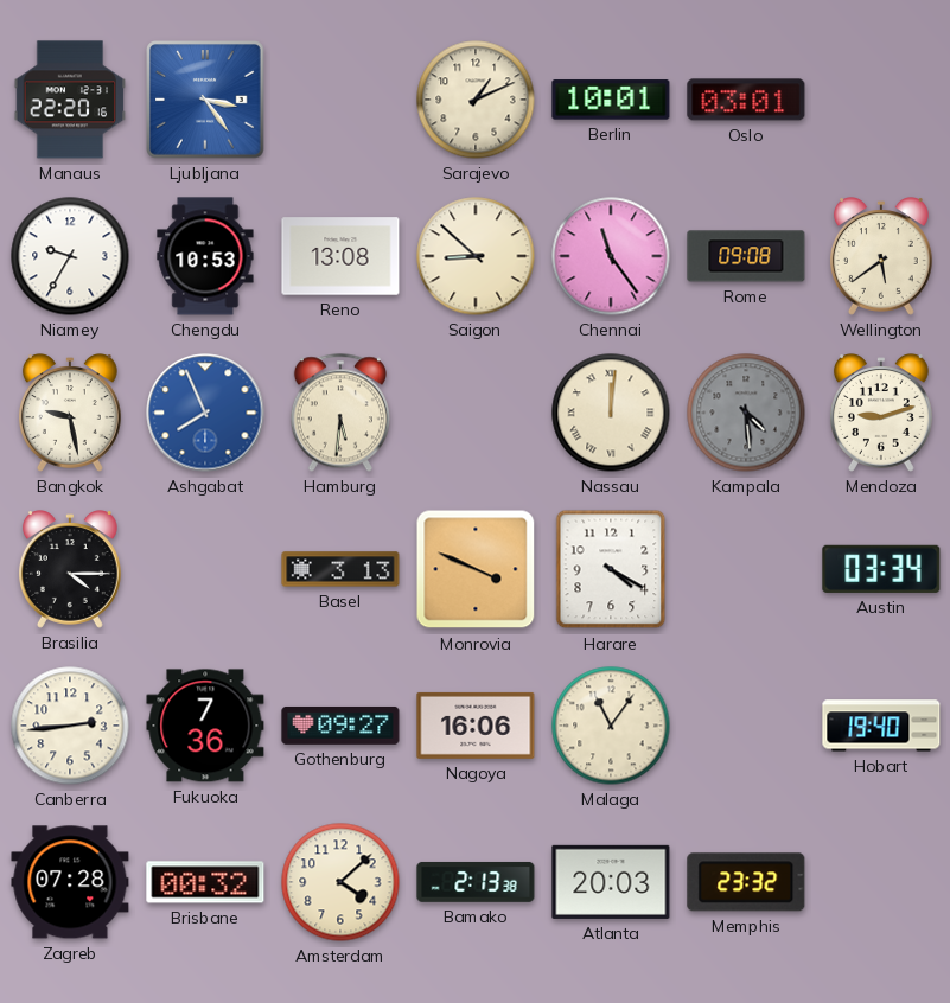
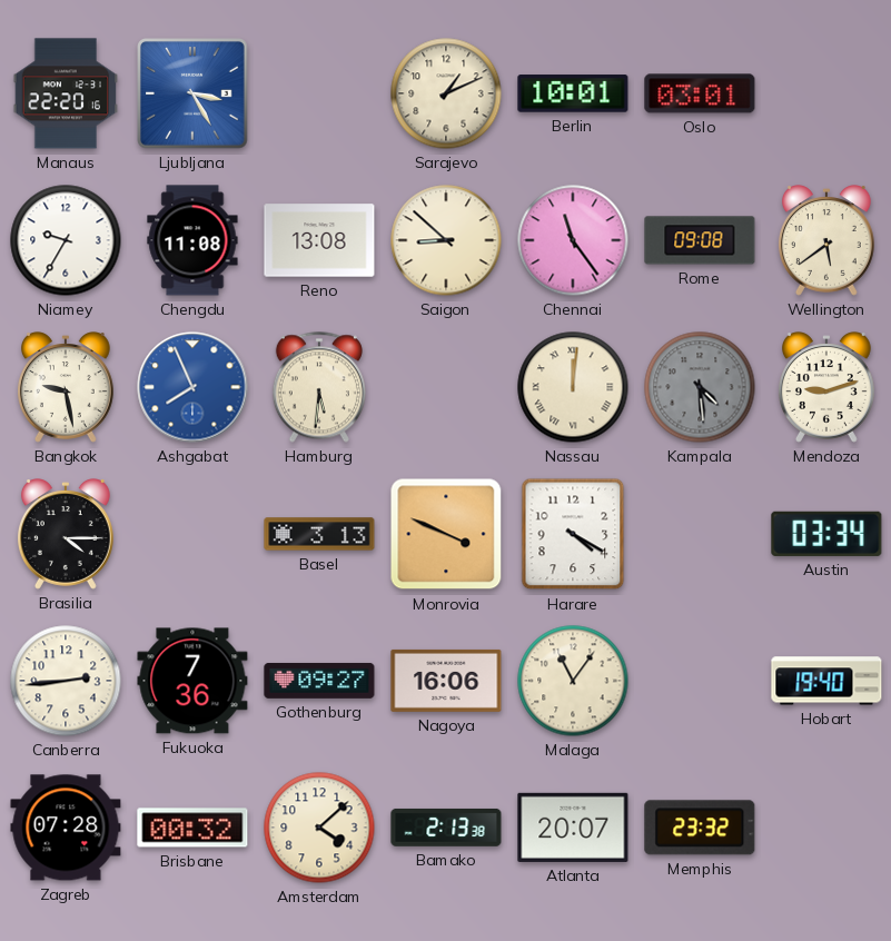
Ljubljana: 3:24 -> 3:25
Chengdu: 10:53 -> 11:08
Atlanta: 20:03 -> 20:07
